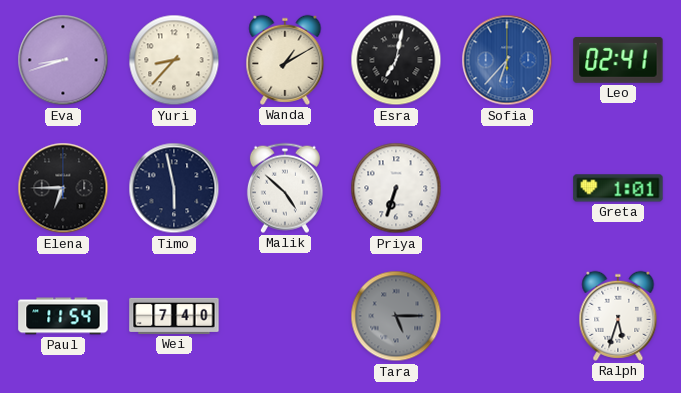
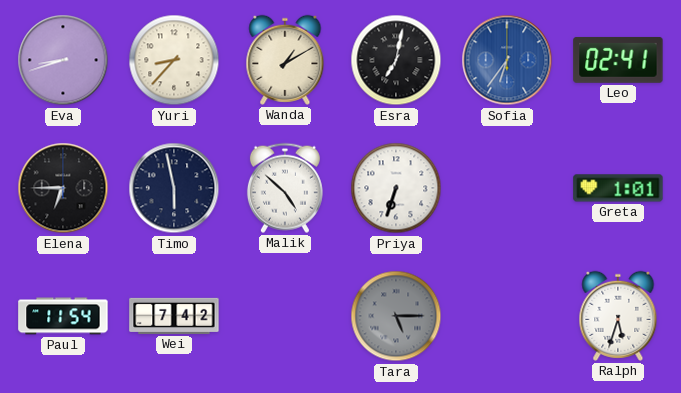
Sofia: 6:37 -> 6:36
Wei: 7:40 -> 7:42
